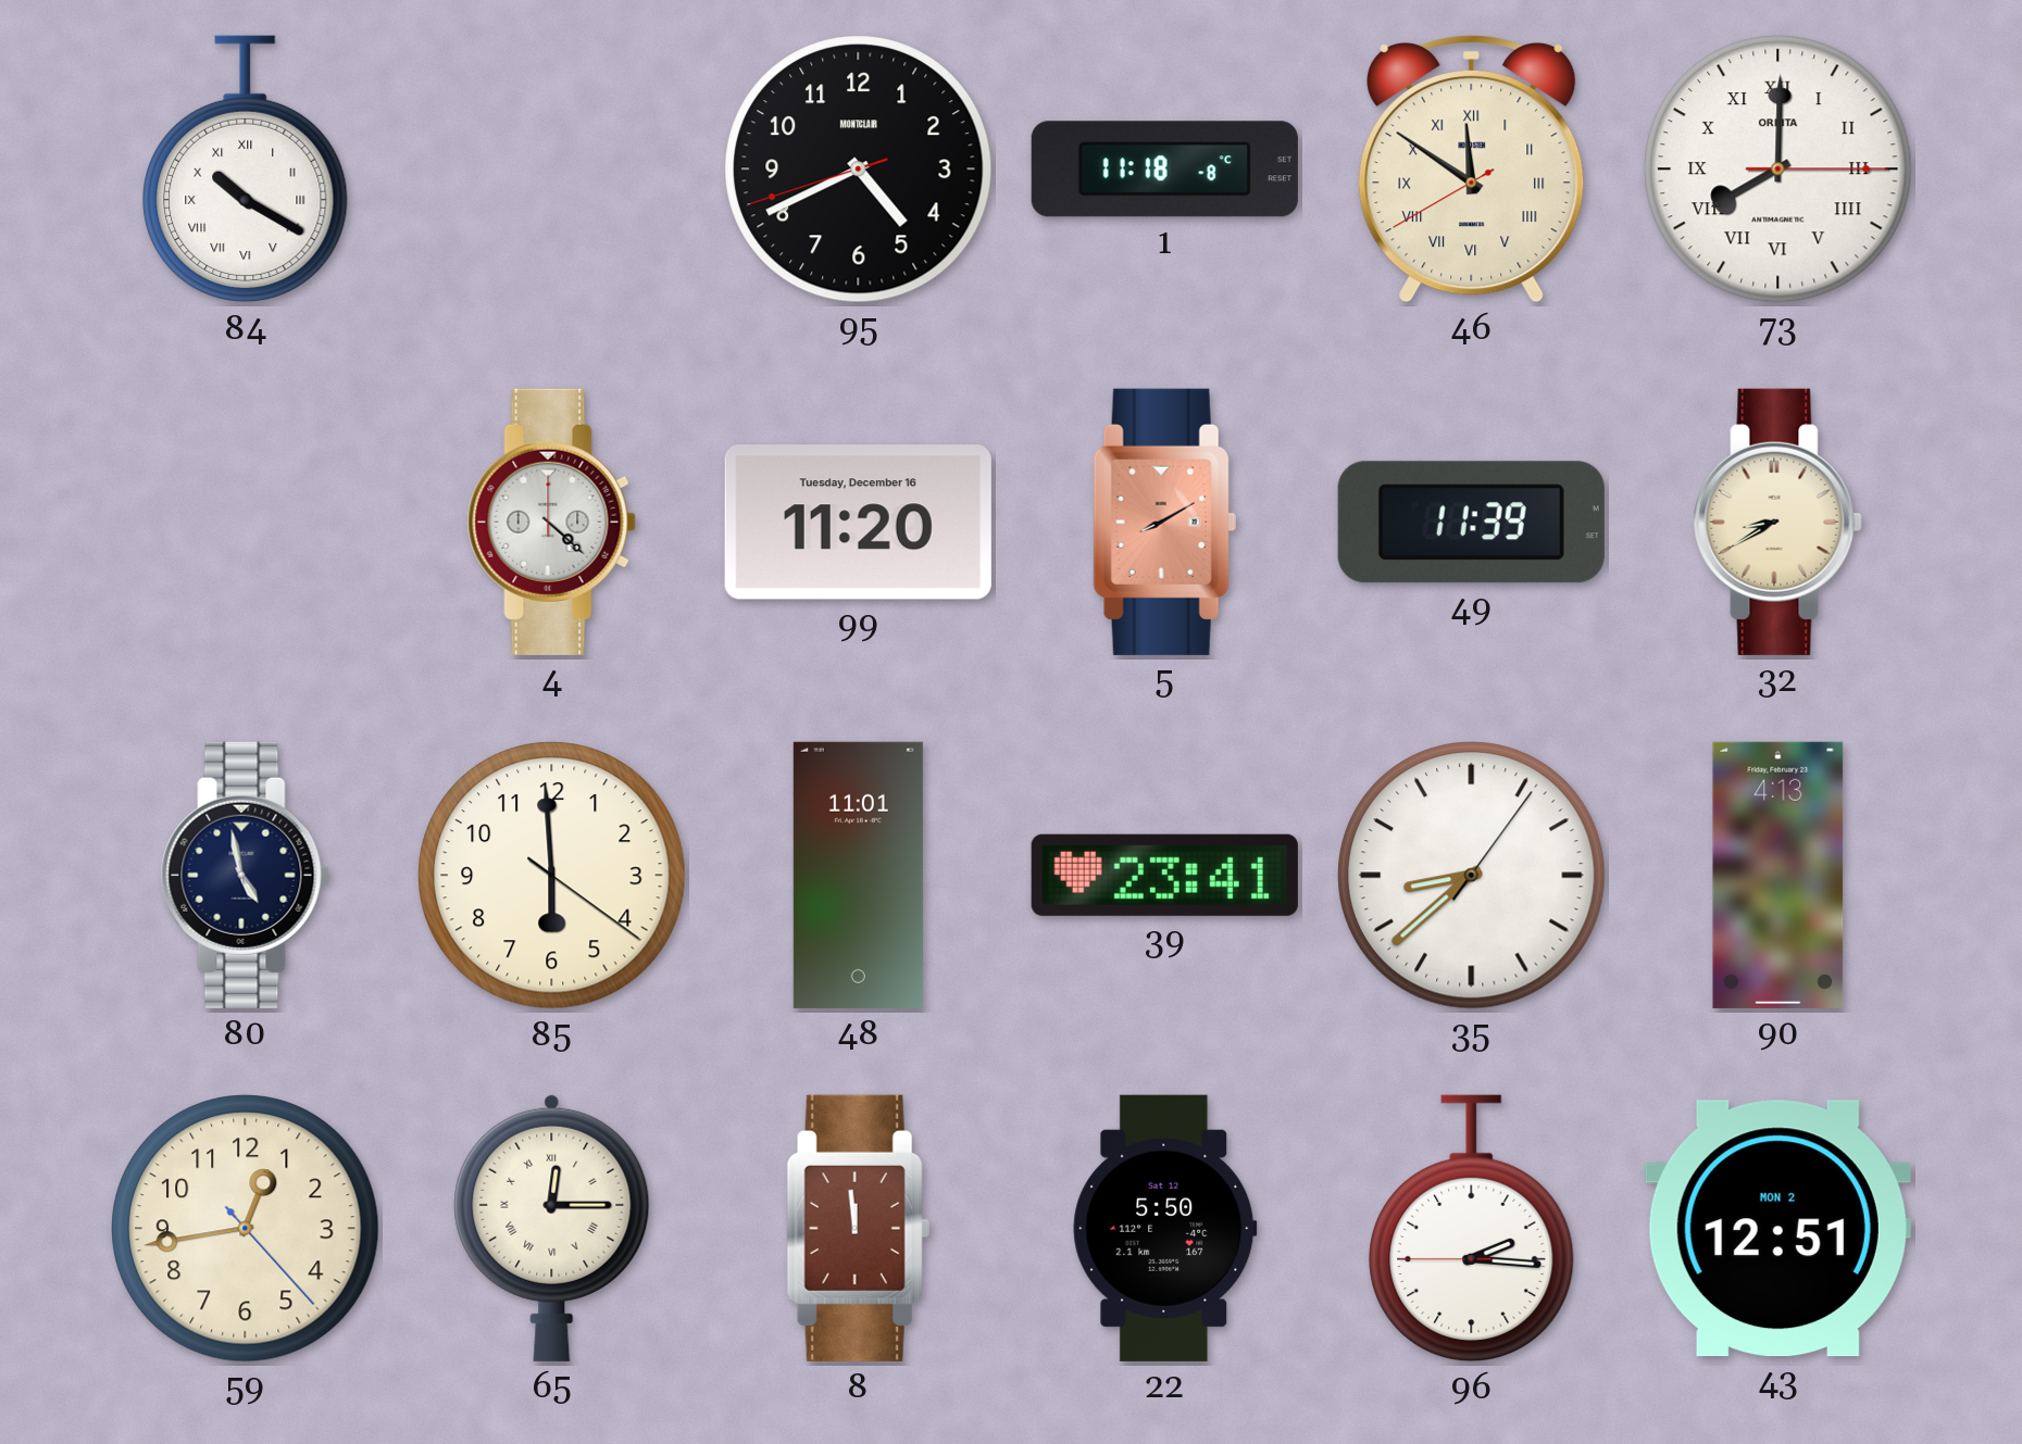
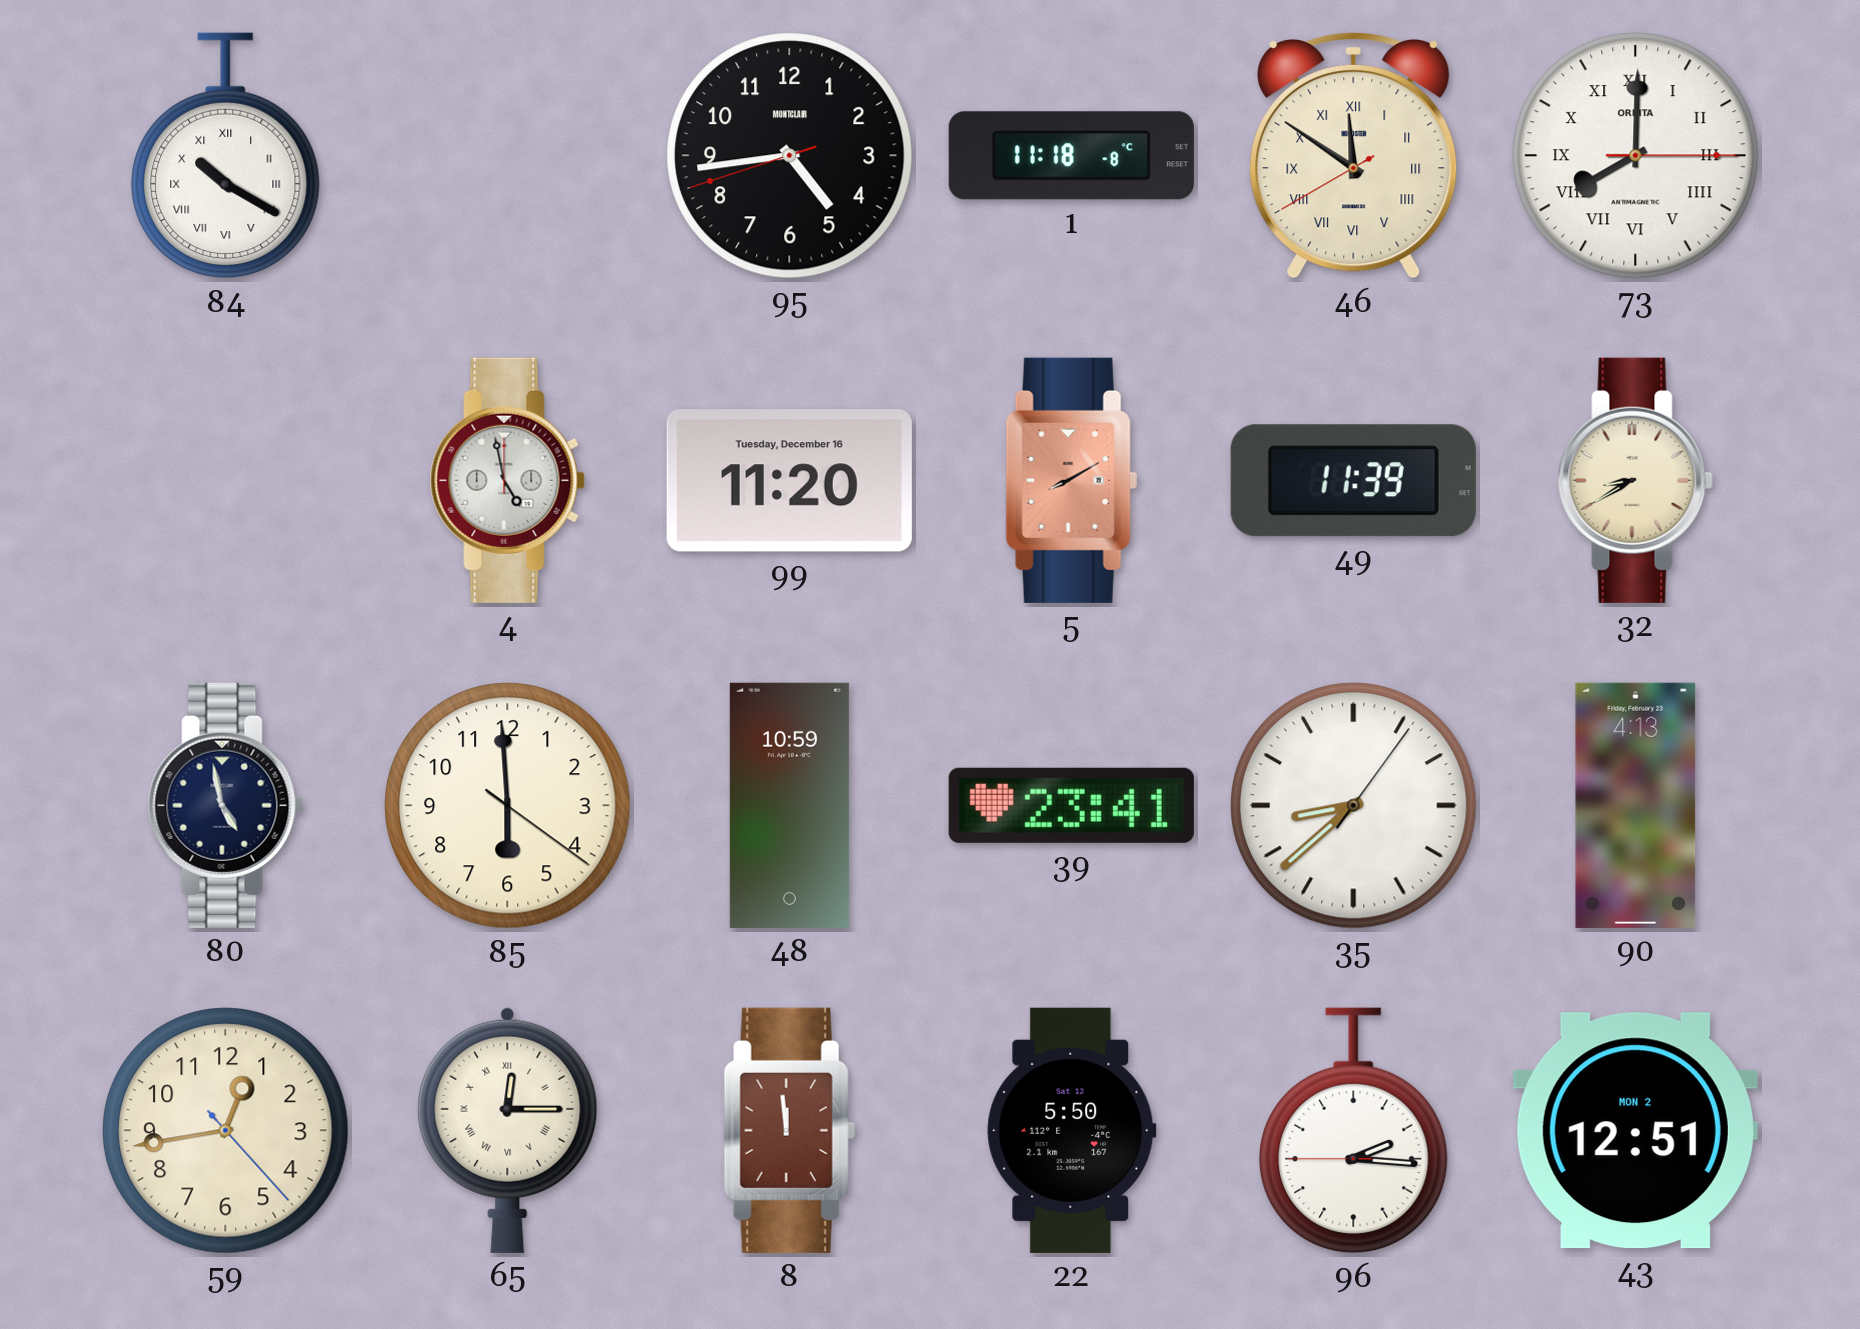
95: 4:40 -> 4:43
4: 4:22 -> 4:58
48: 11:01 -> 10:59
